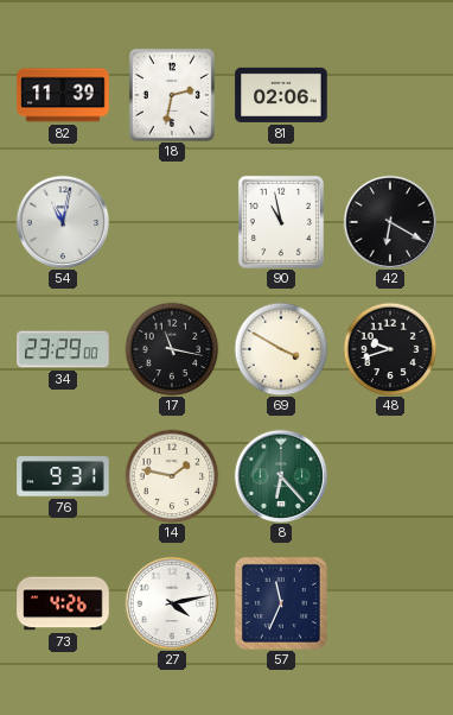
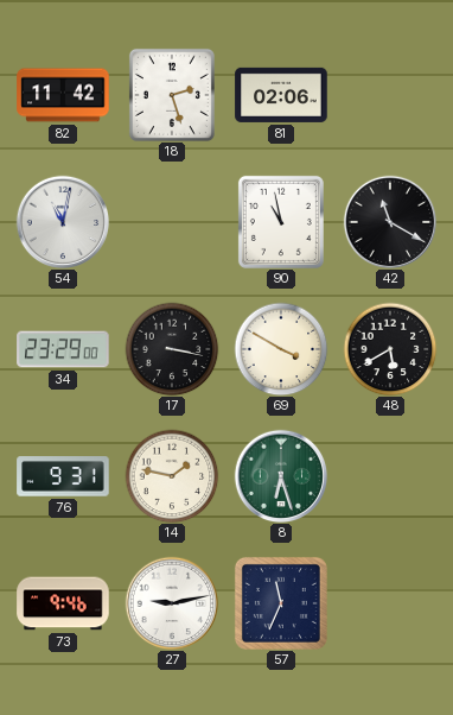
82: 11:39 -> 11:42
18: 2:32 -> 2:27
42: 6:20 -> 11:20
17: 11:17 -> 3:17
48: 9:42 -> 5:40
8: 6:23 -> 6:27
73: 4:26 -> 9:46
27: 4:13 -> 9:13
